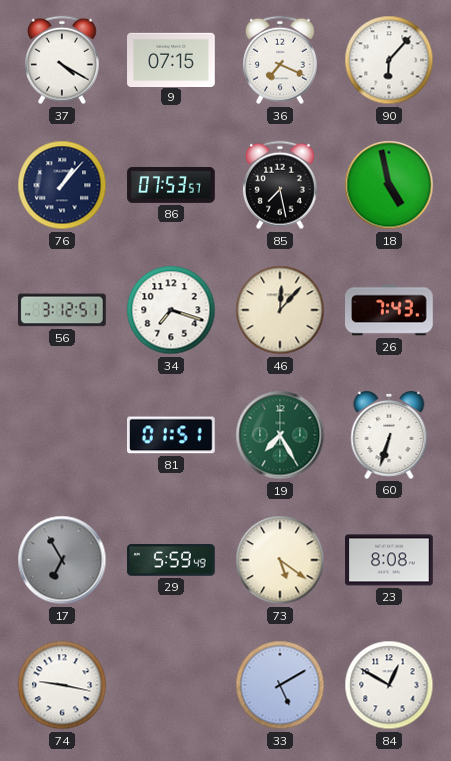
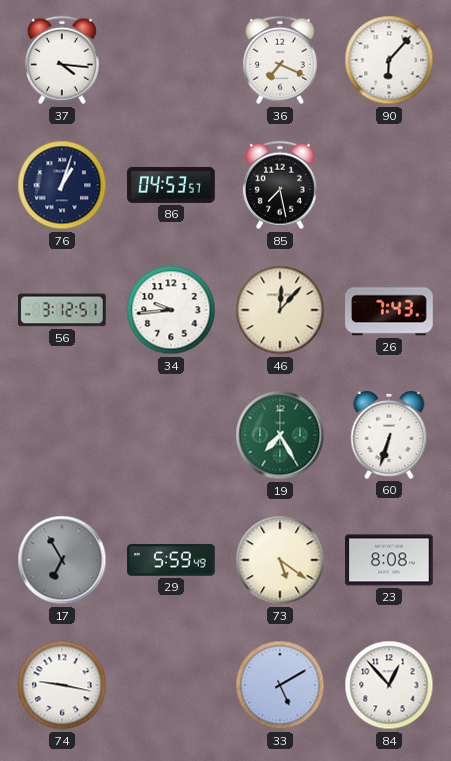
37: 4:20 -> 4:16
9: 07:15 -> none
76: 1:07 -> 1:03
86: 07:53 -> 04:53
18: 4:58 -> none
34: 7:18 -> 9:44
81: 01:51 -> none
84: 12:50 -> 12:53
